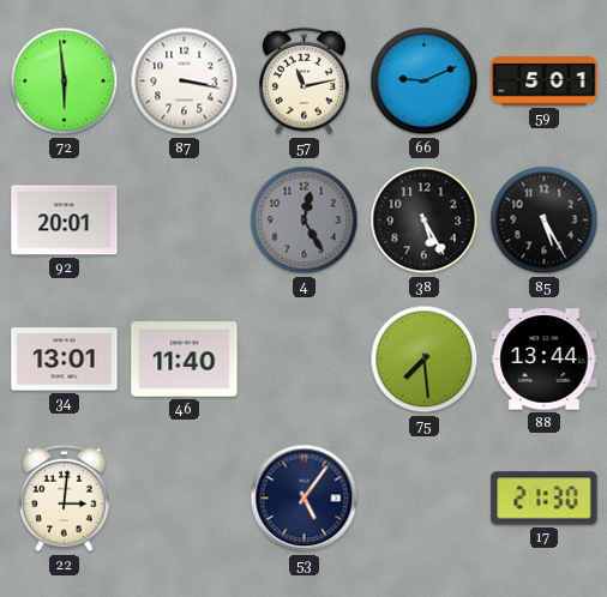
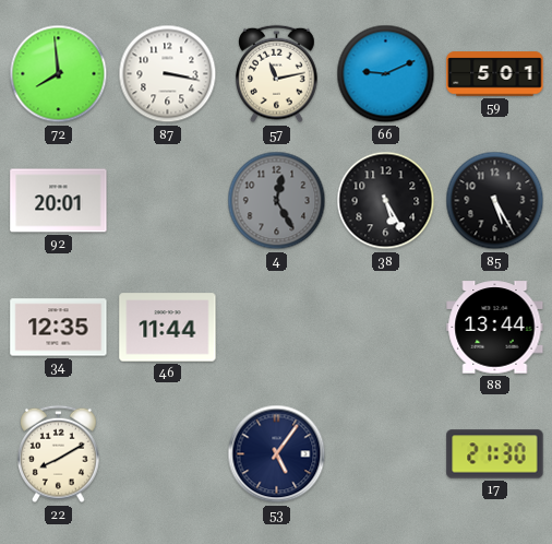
72: 5:59 -> 7:59
34: 13:01 -> 12:35
46: 11:40 -> 11:44
75: 7:29 -> none
22: 3:01 -> 8:10
